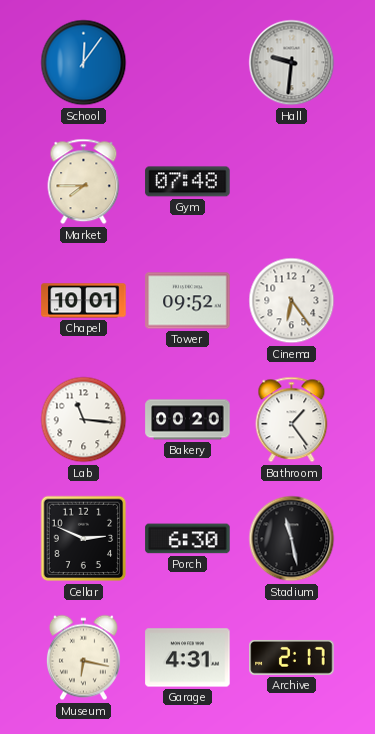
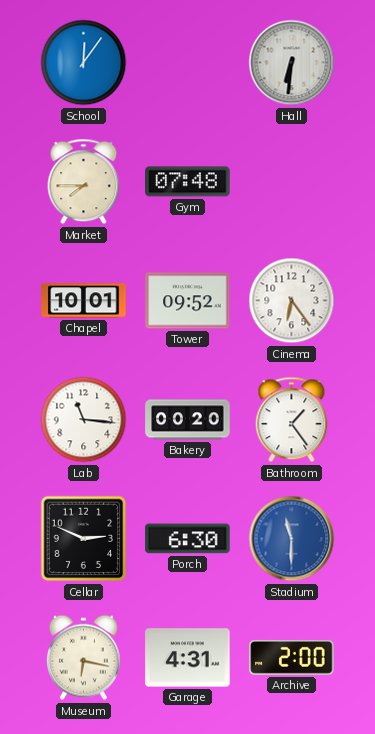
Hall: 9:31 -> 6:31
Stadium: 11:28 -> 11:30
Stadium dial: black -> blue
Archive: 2:17 -> 2:00
